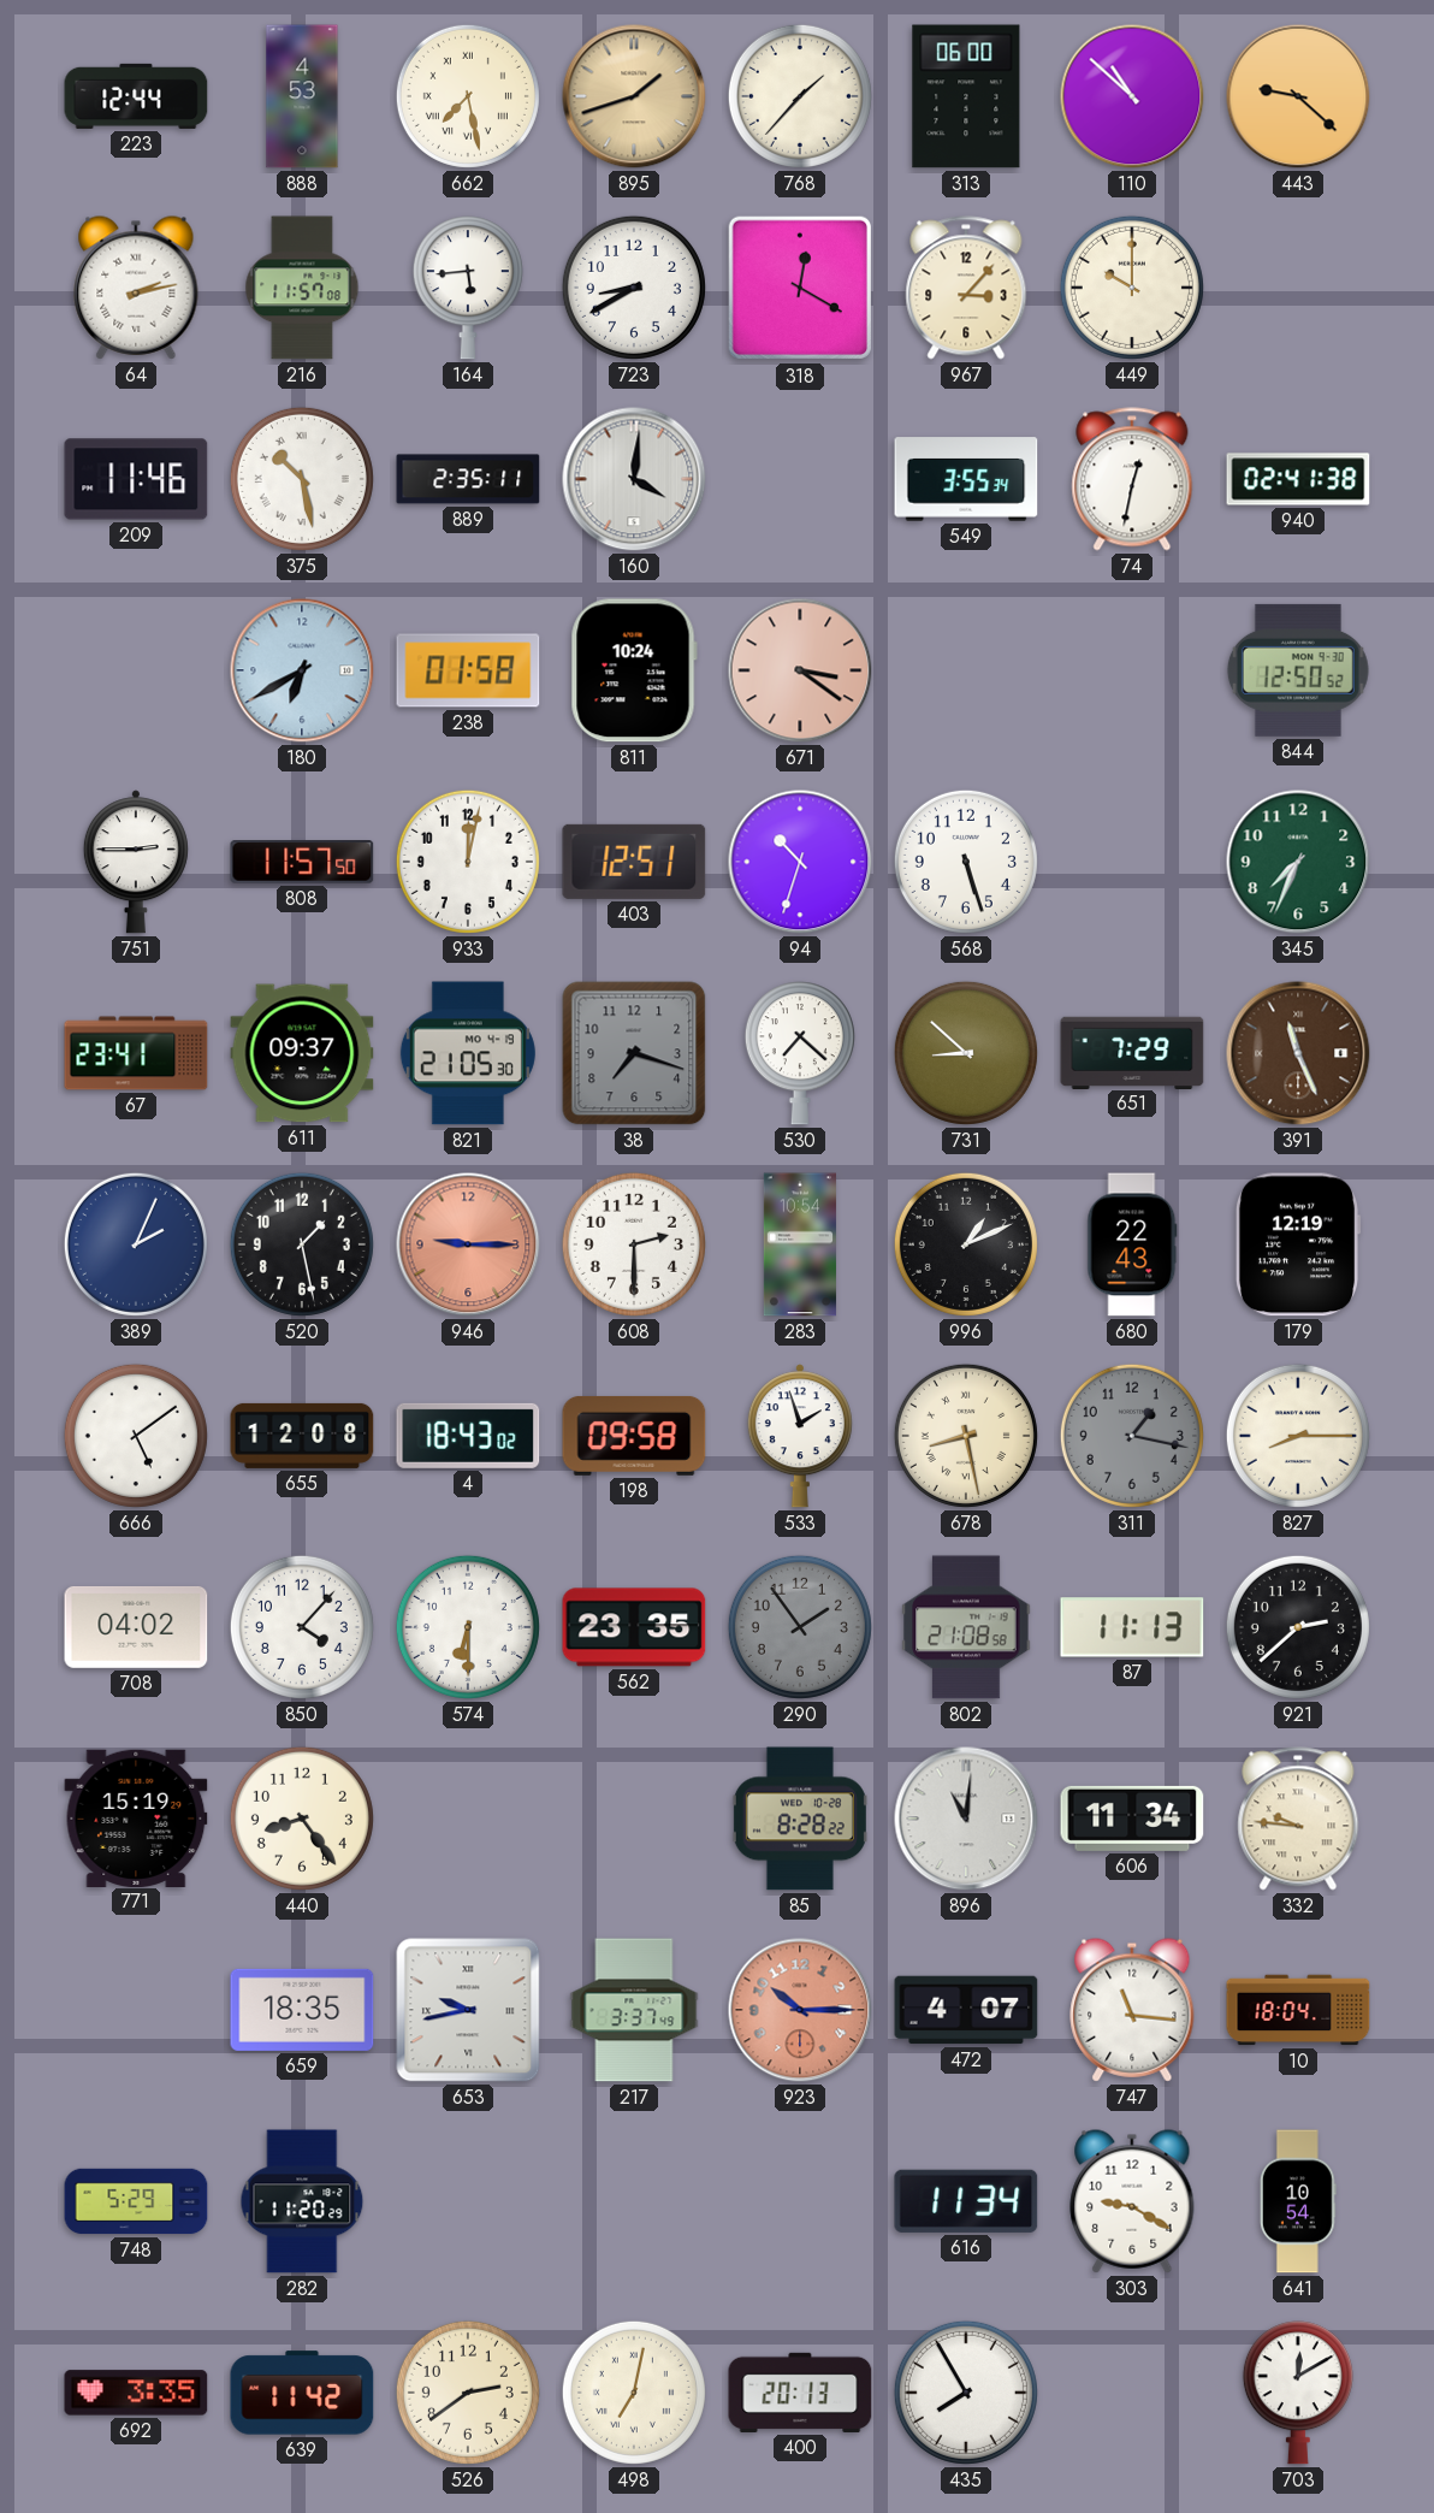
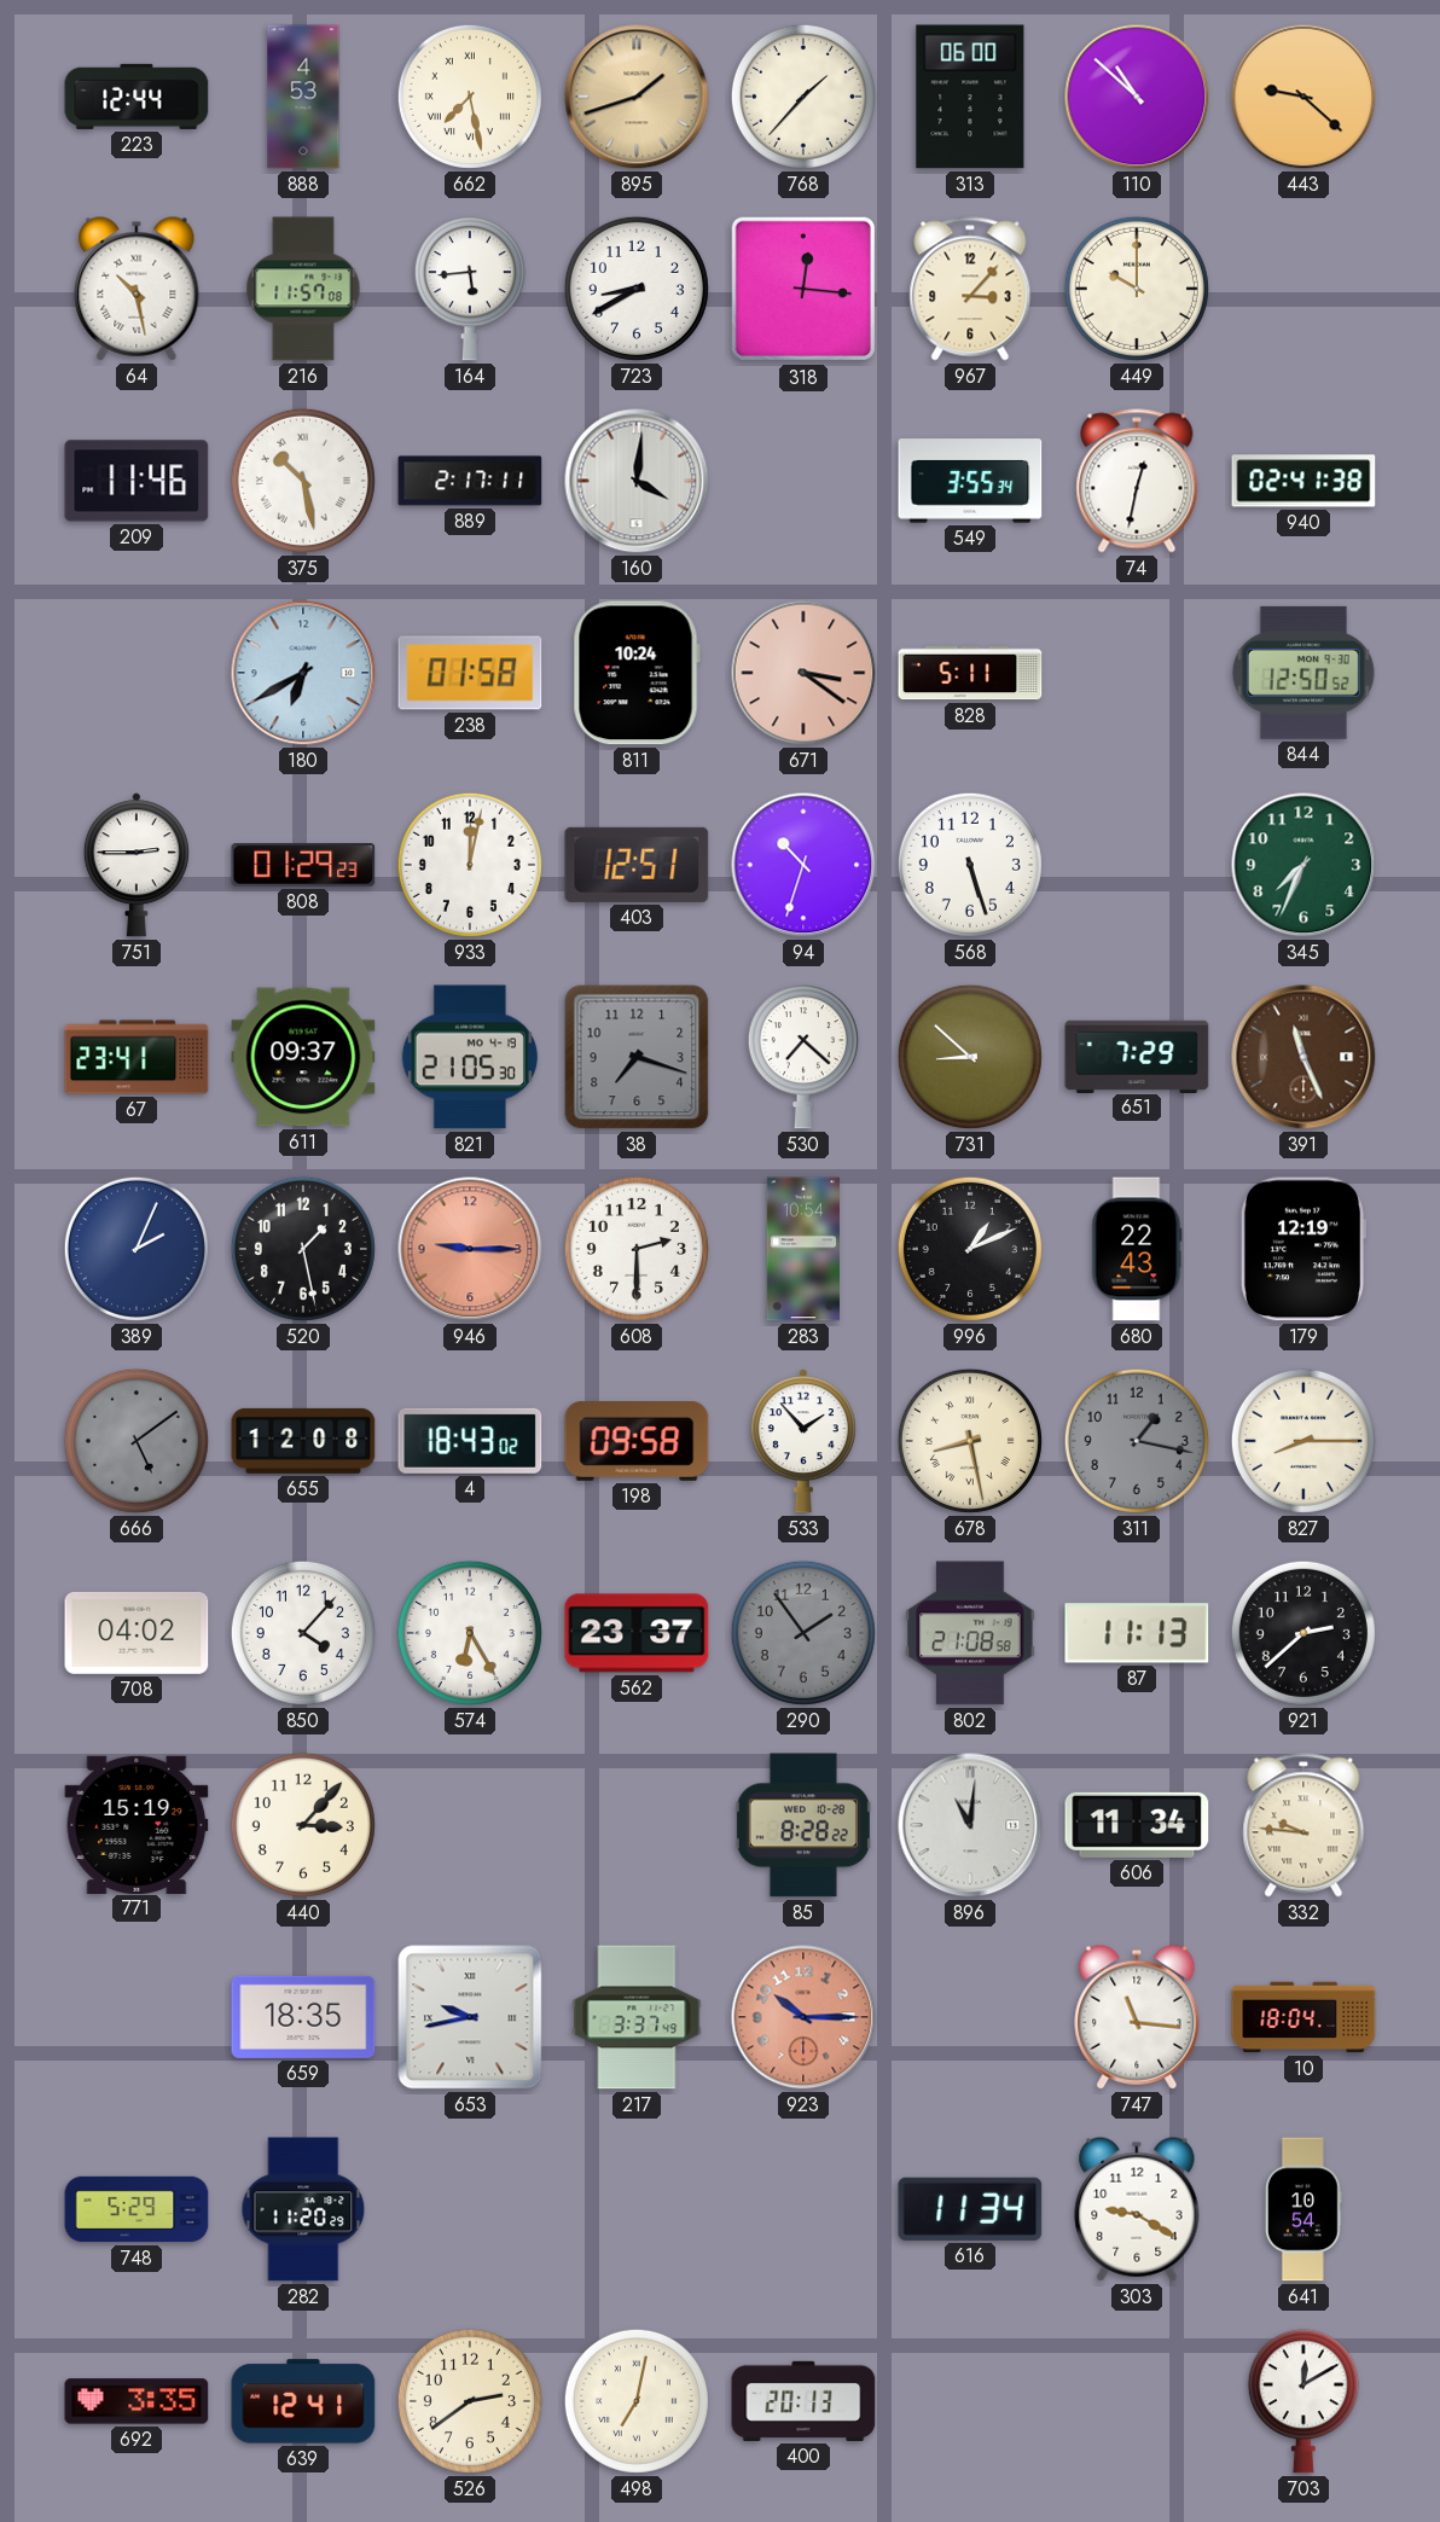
64: 2:13 -> 10:28
318: 12:20 -> 12:16
889: 2:35 -> 2:17
828: none -> 5:11
808: 11:57 -> 01:29
666 dial: white -> grey
533: 1:57 -> 1:53
574: 6:30 -> 6:25
562: 23:35 -> 23:37
440: 8:24 -> 3:07
472: 4:07 -> none
639: 11:42 -> 12:41
435: 7:55 -> none
